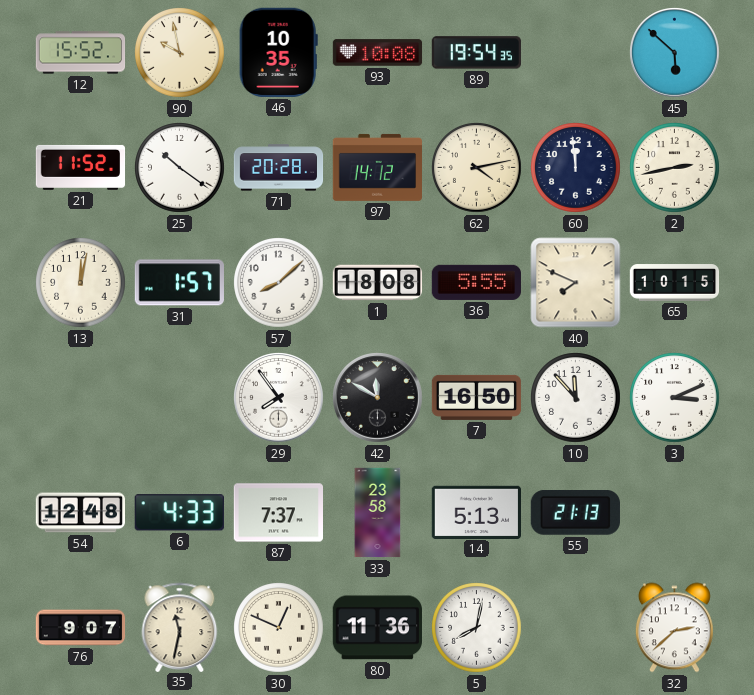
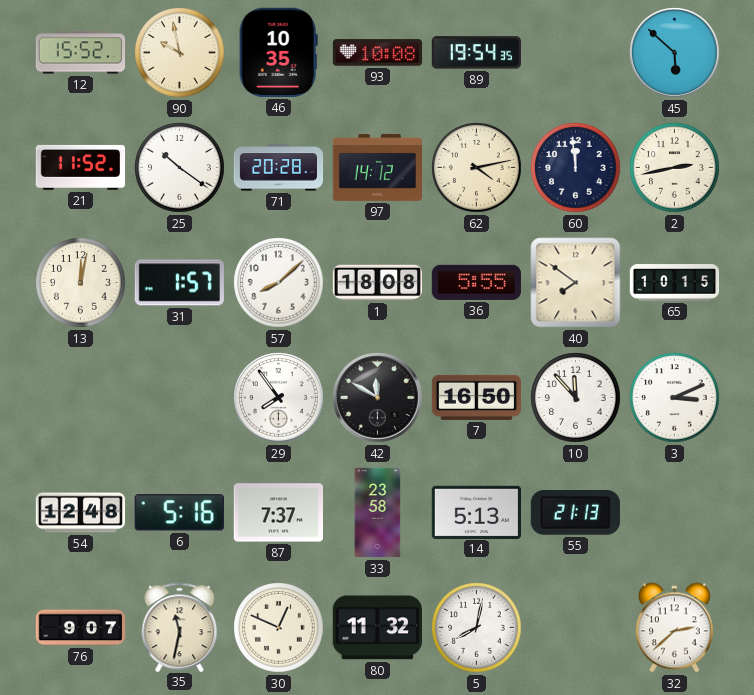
40: 7:49 -> 7:51
6: 4:33 -> 5:16
80: 11:36 -> 11:32
